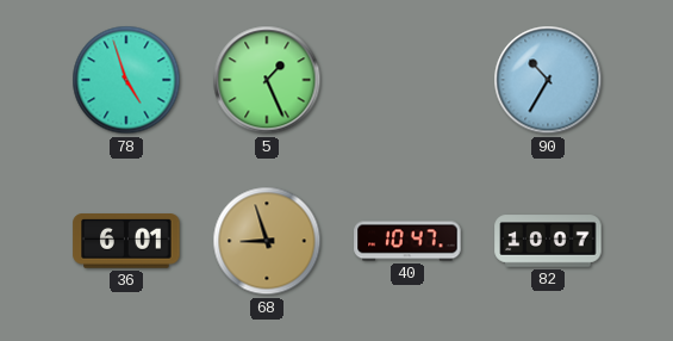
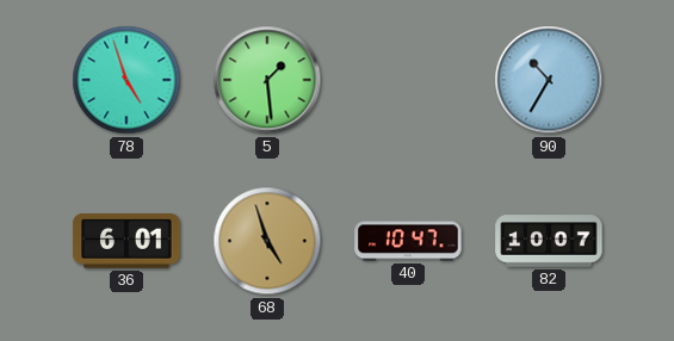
5: 1:26 -> 1:29
68: 8:57 -> 4:57
